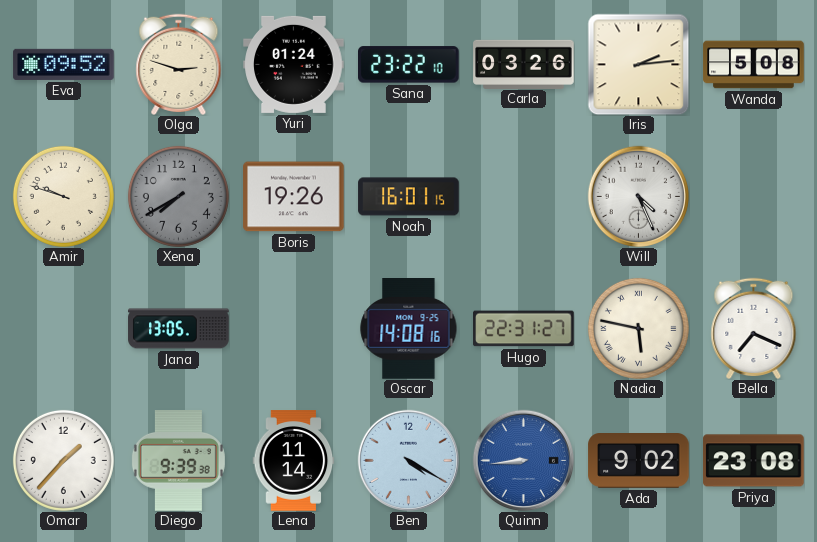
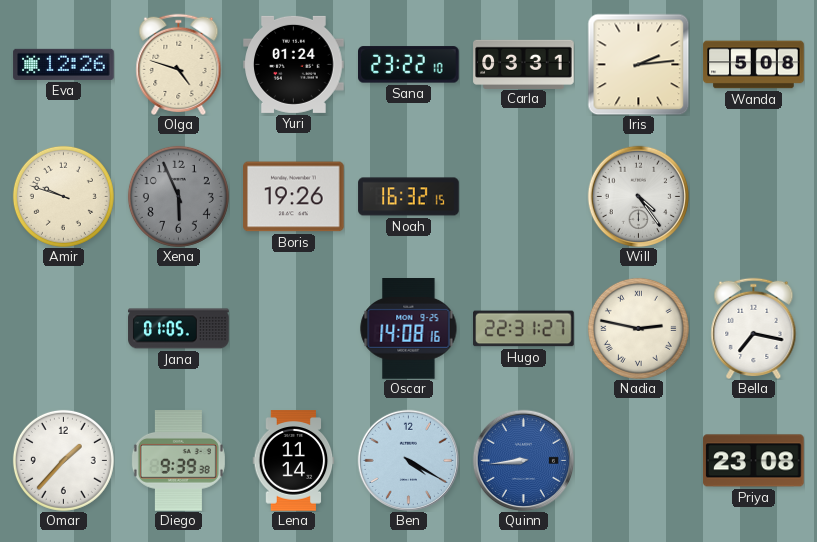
Eva: 09:52 -> 12:26
Olga: 2:48 -> 4:48
Carla: 03:26 -> 03:31
Xena: 7:40 -> 5:56
Noah: 16:01 -> 16:32
Will: 4:26 -> 4:24
Jana: 13:05 -> 01:05
Nadia: 5:47 -> 2:47
Bella: 7:19 -> 7:17
Ada: 9:02 -> none
